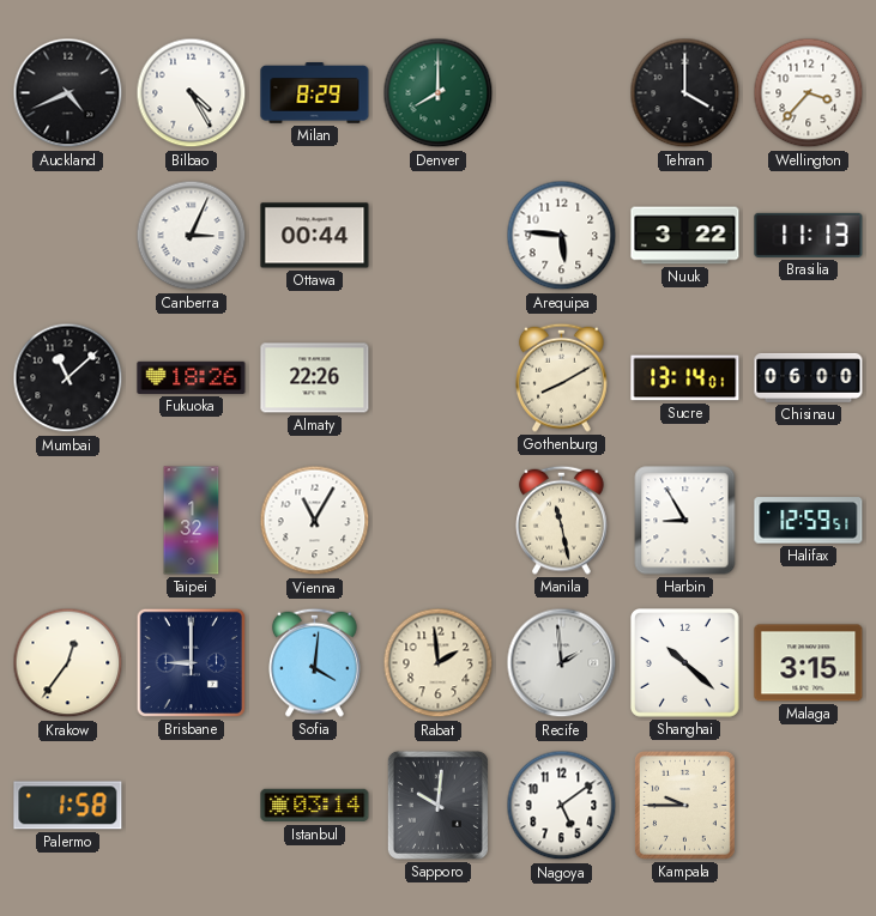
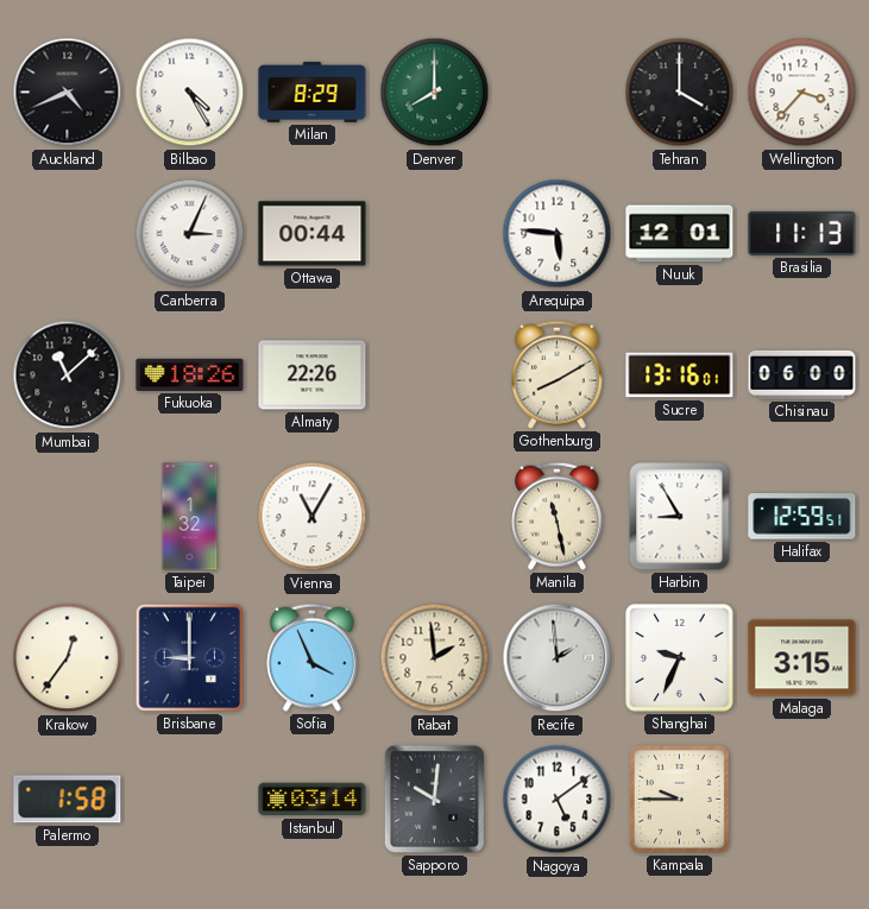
Nuuk: 3:22 -> 12:01
Sucre: 13:14 -> 13:16
Sofia: 4:01 -> 3:56
Shanghai: 10:22 -> 9:34
